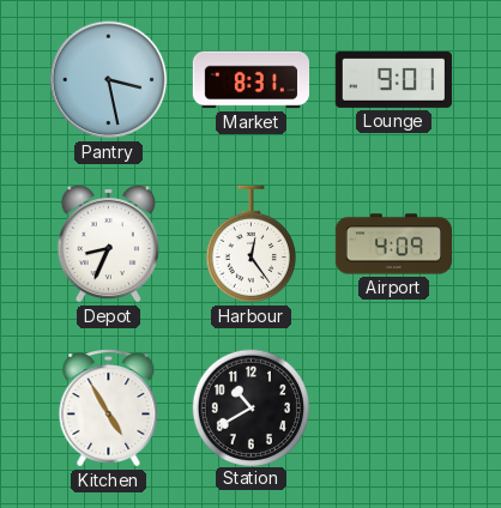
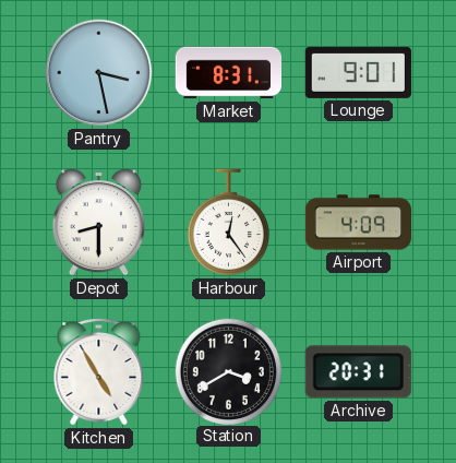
Depot: 8:34 -> 8:30
Station: 10:40 -> 3:40
Archive: none -> 20:31
